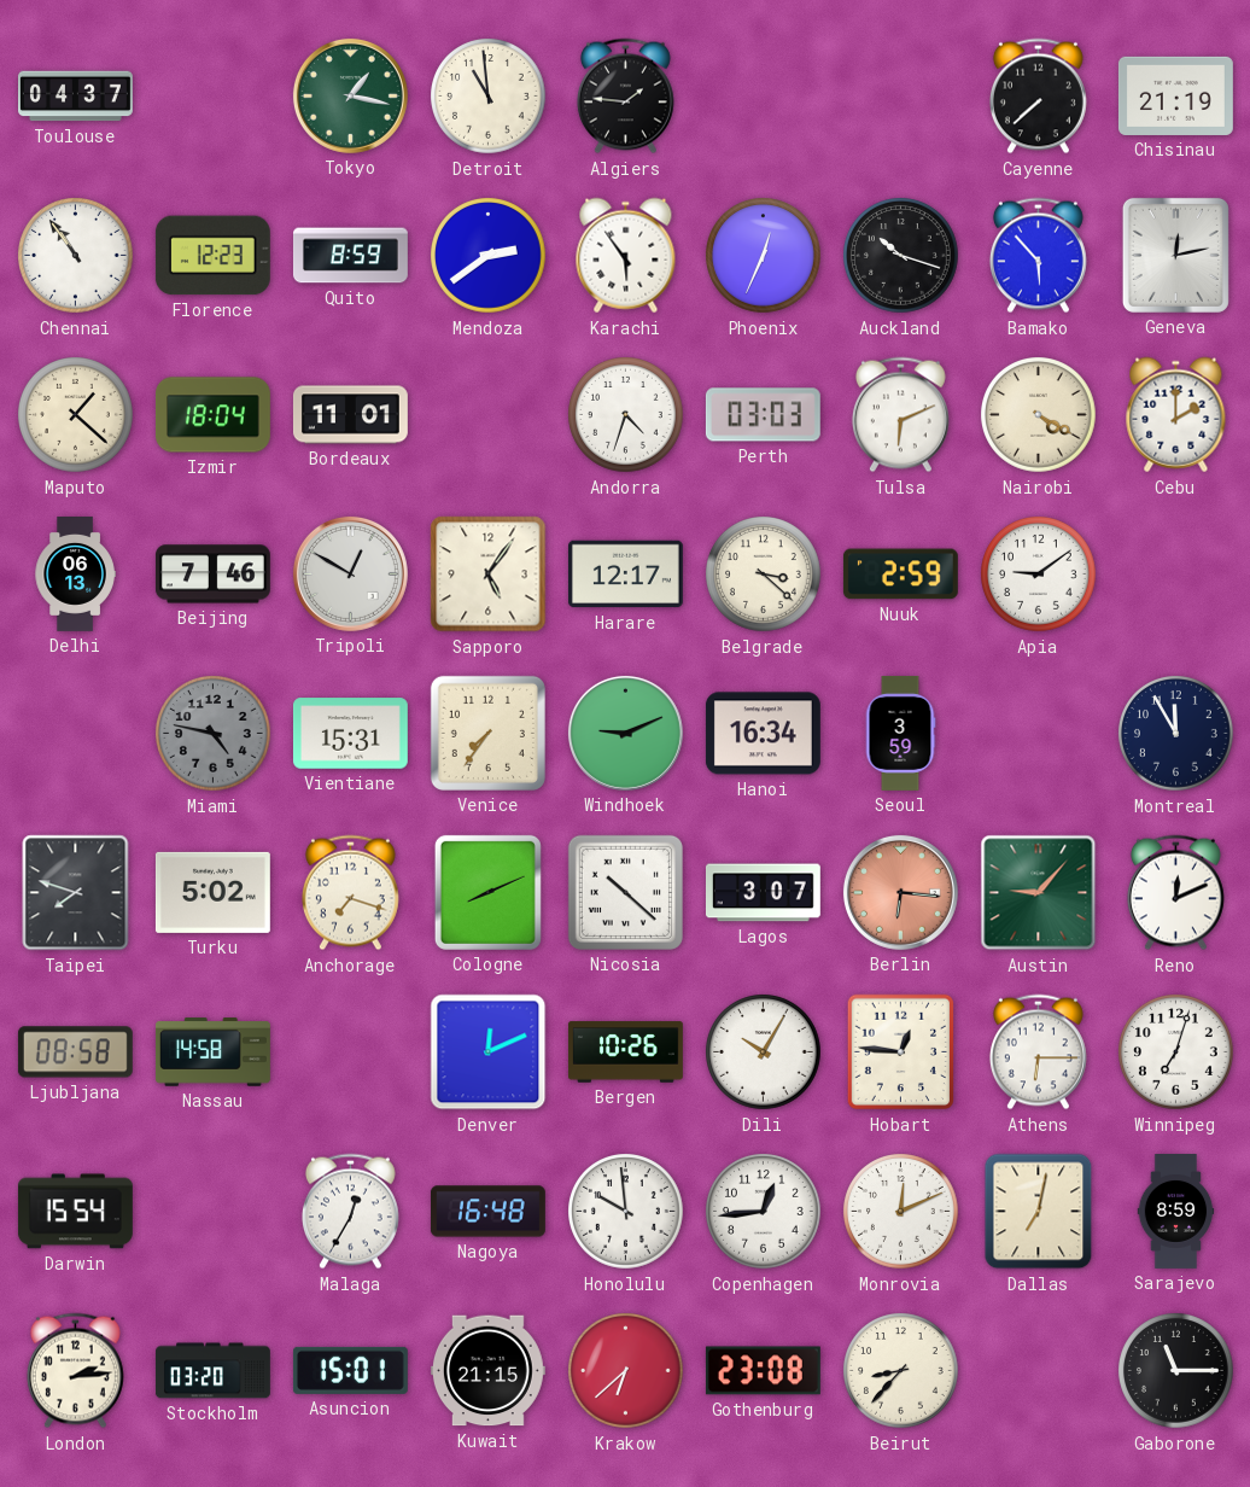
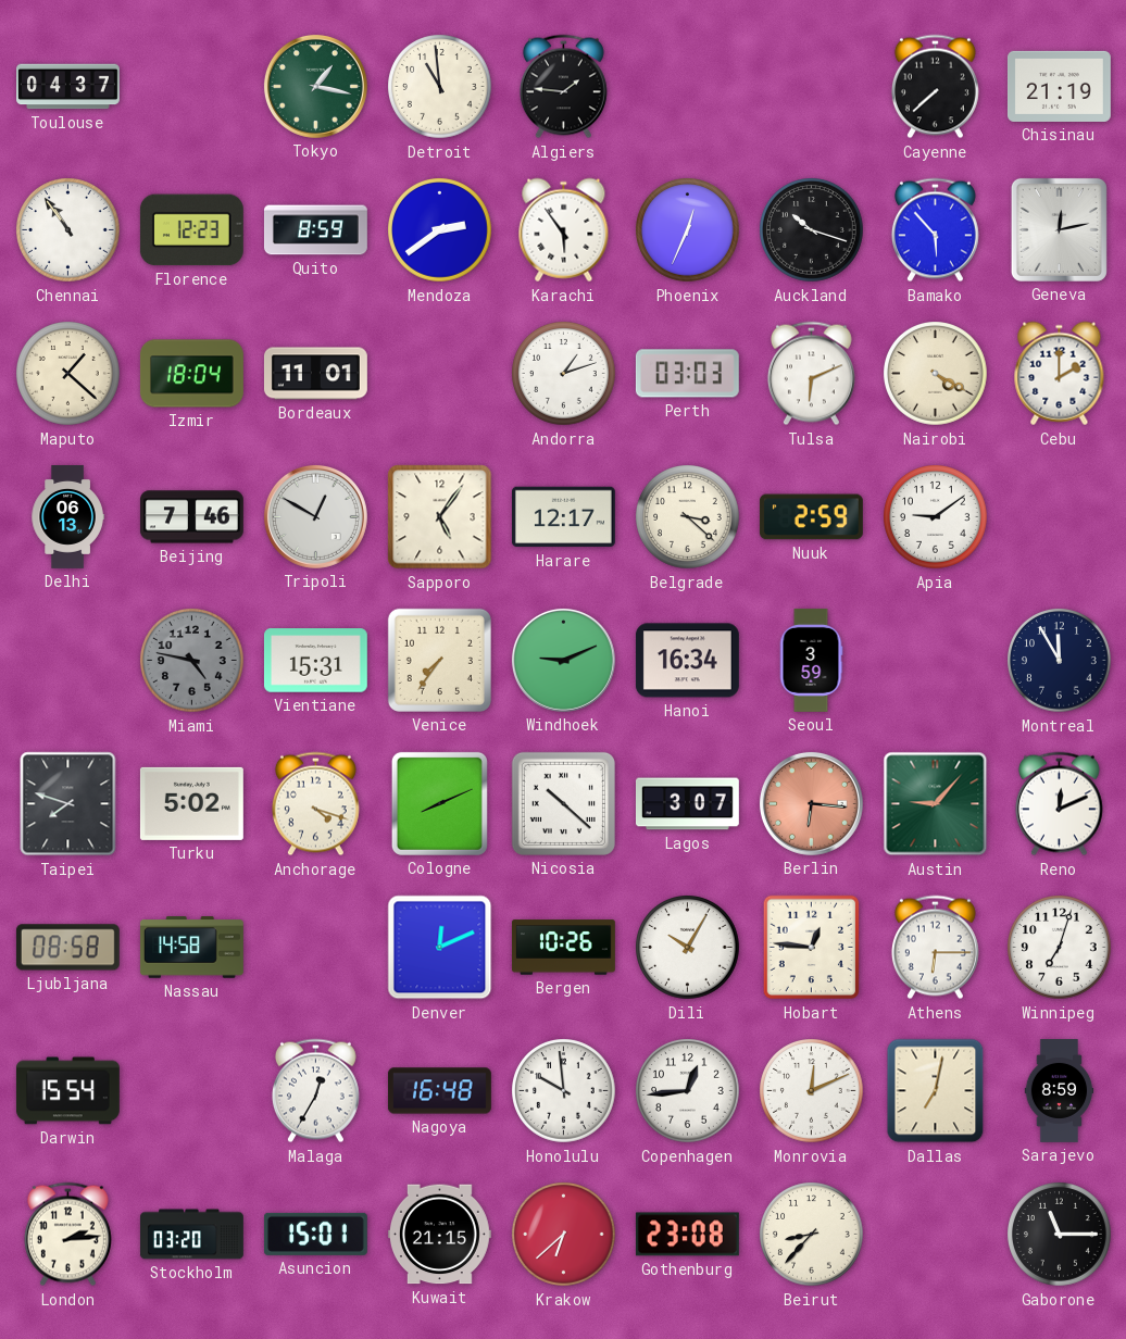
Andorra: 4:33 -> 1:12
Anchorage: 7:18 -> 4:18
